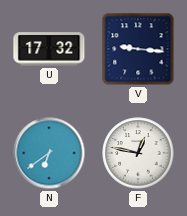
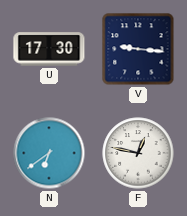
U: 17:32 -> 17:30
